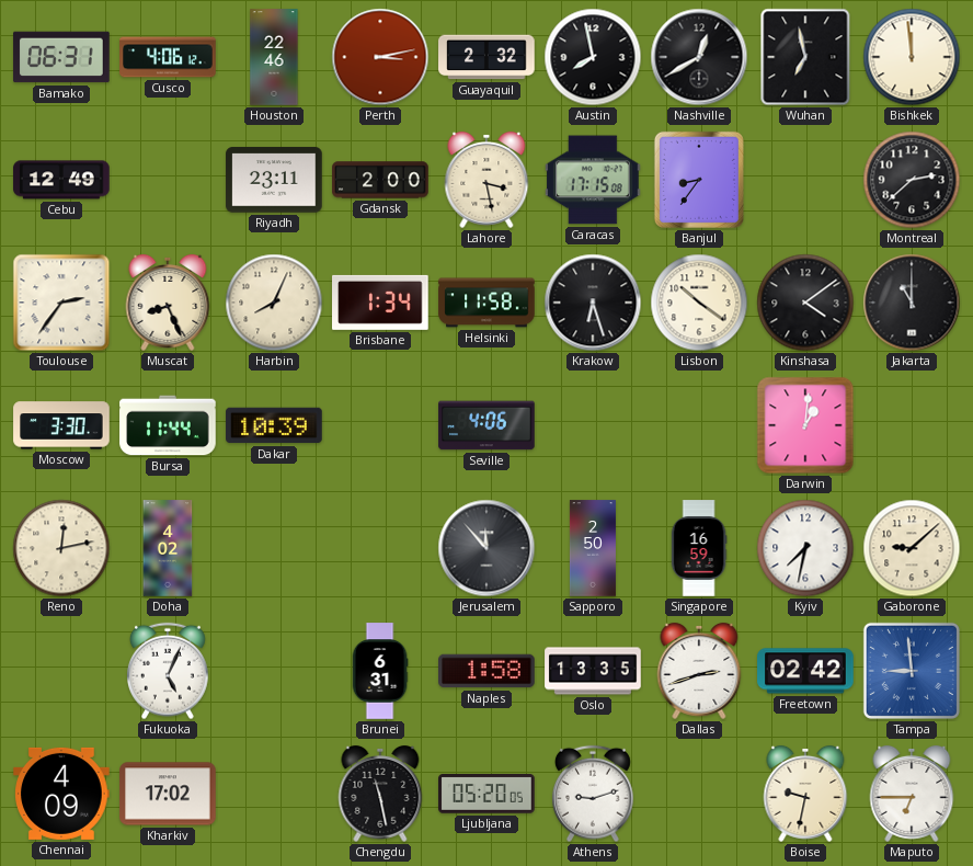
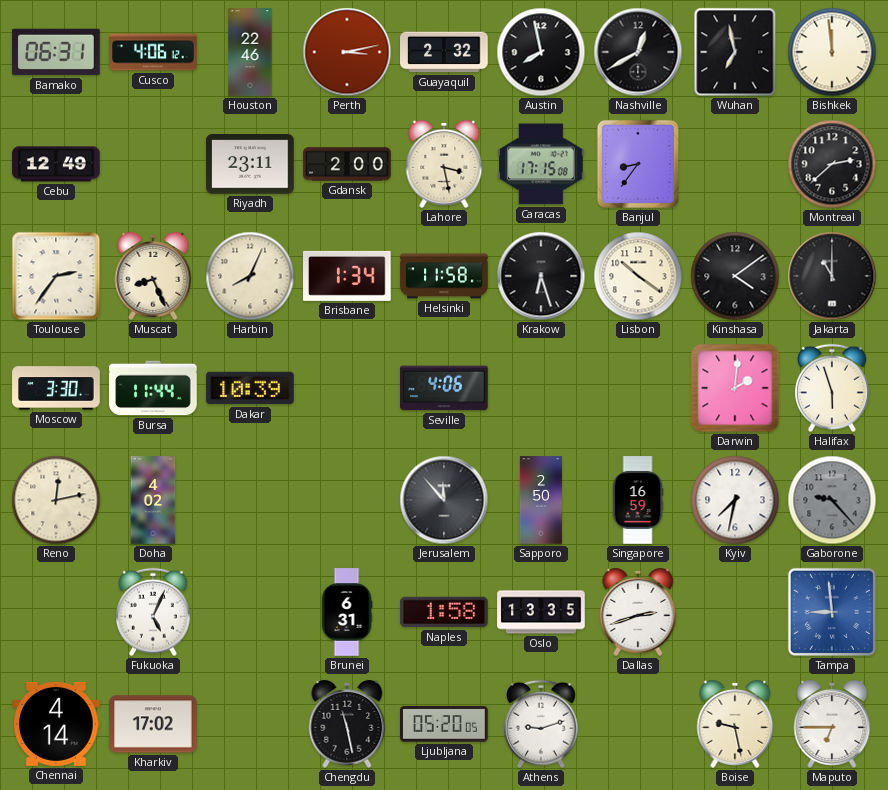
Darwin: 1:01 -> 2:01
Halifax: none -> 5:57
Gaborone: 9:08 -> 9:23
Gaborone dial: cream -> grey
Freetown: 02:42 -> none
Chennai: 4:09 -> 4:14
Boise: 9:32 -> 9:28
